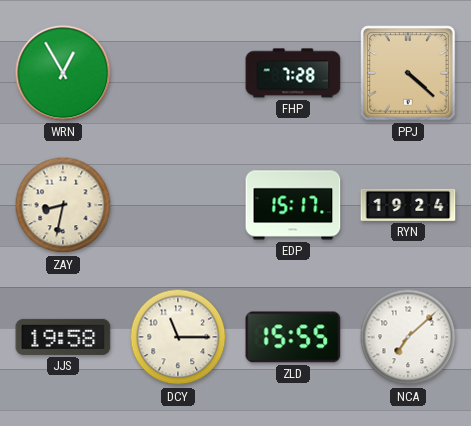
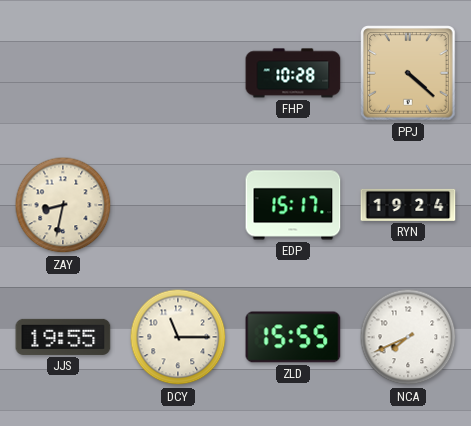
WRN: 12:55 -> none
FHP: 7:28 -> 10:28
JJS: 19:58 -> 19:55
NCA: 7:08 -> 7:41
